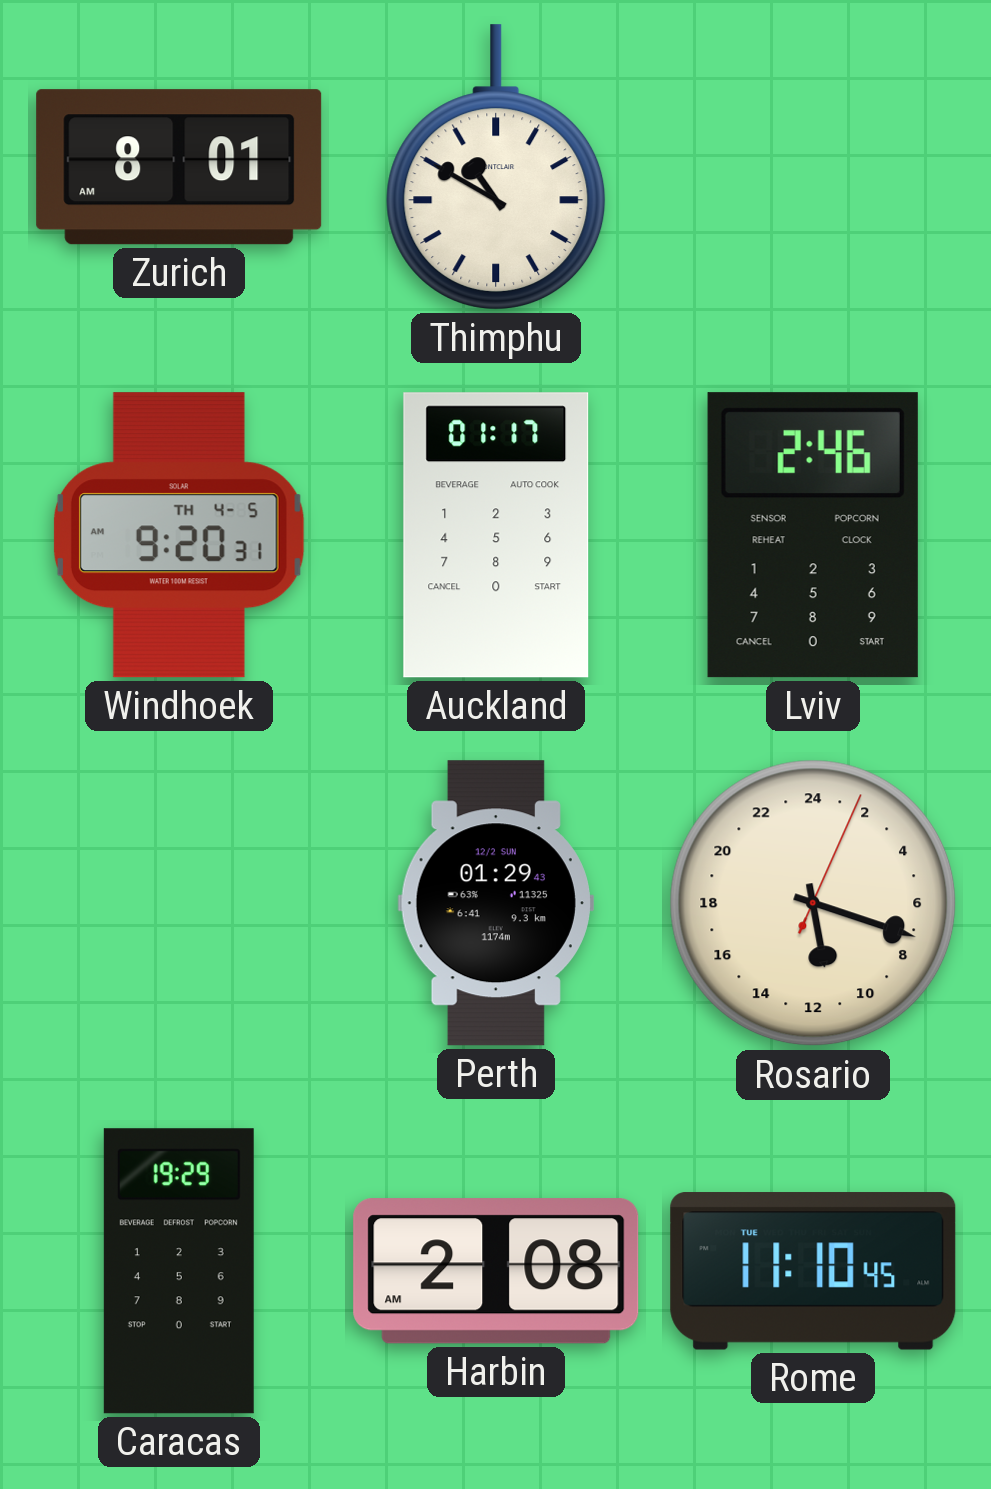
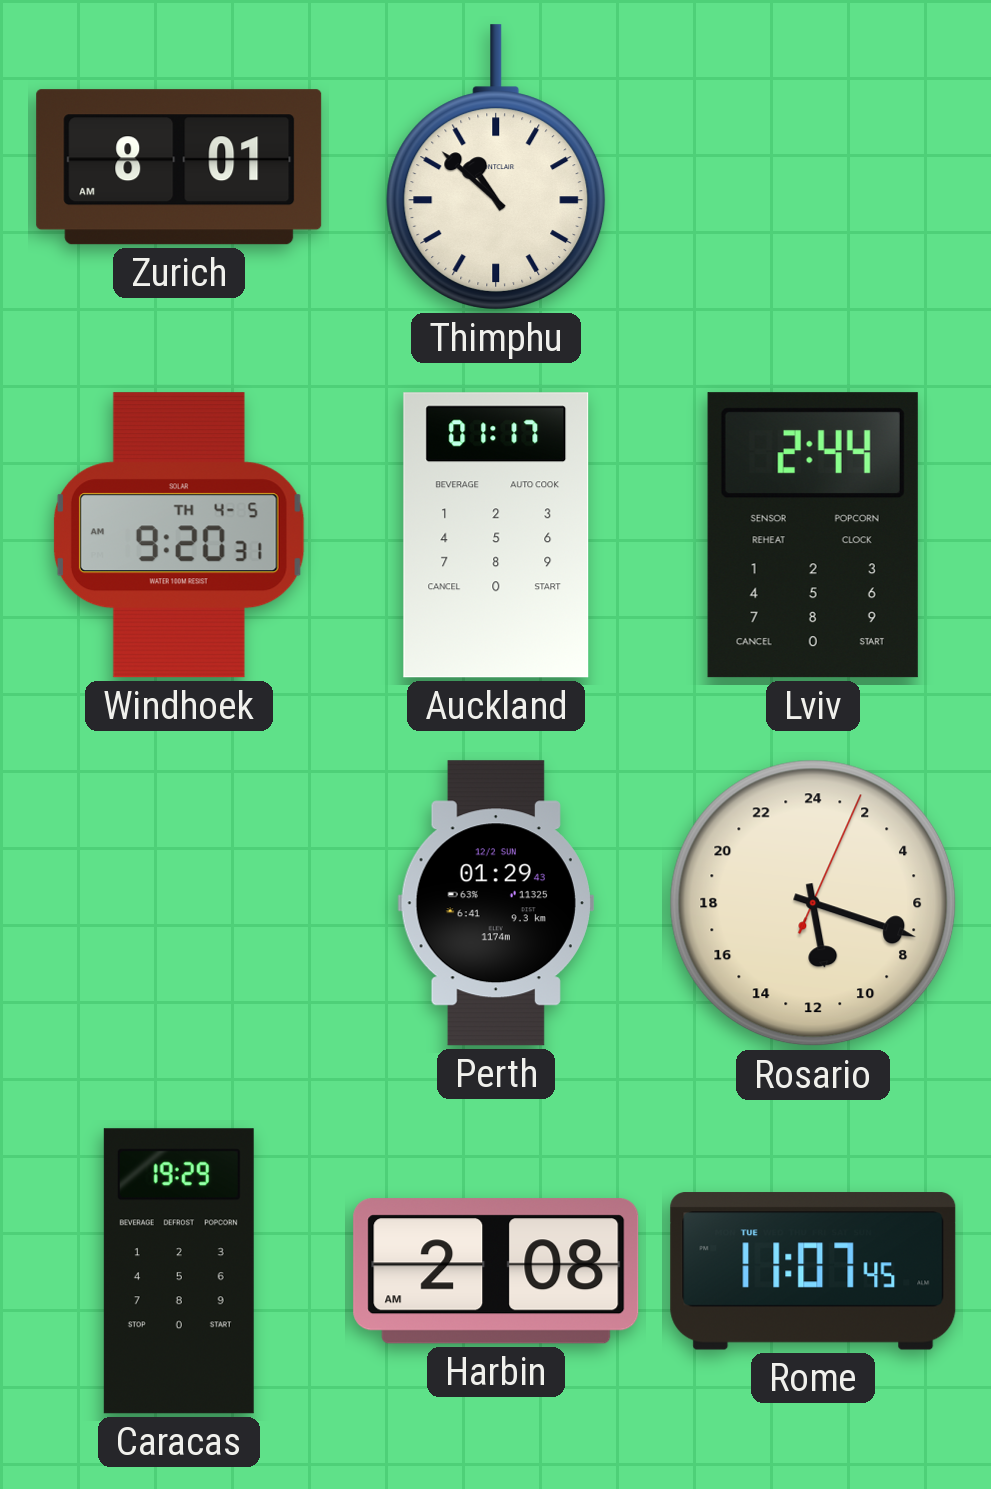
Thimphu: 10:50 -> 10:52
Lviv: 2:46 -> 2:44
Rome: 11:10 -> 11:07
